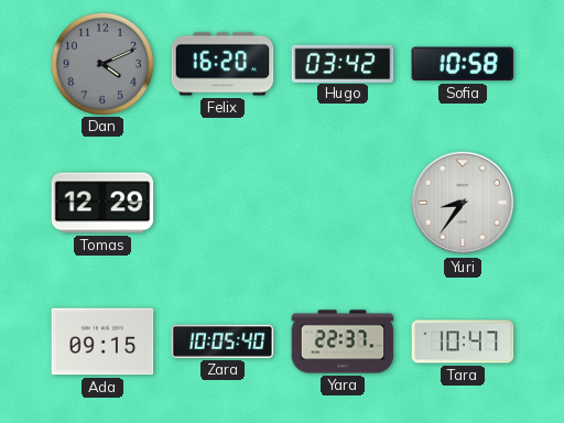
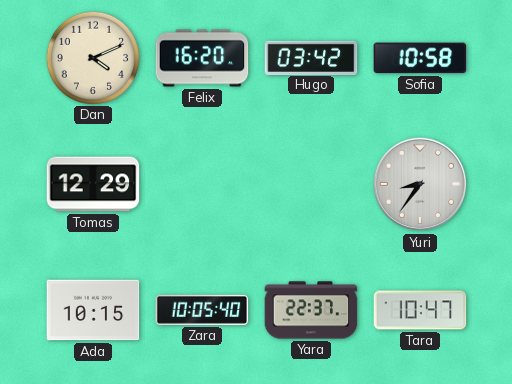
Dan dial: grey -> cream
Ada: 09:15 -> 10:15
